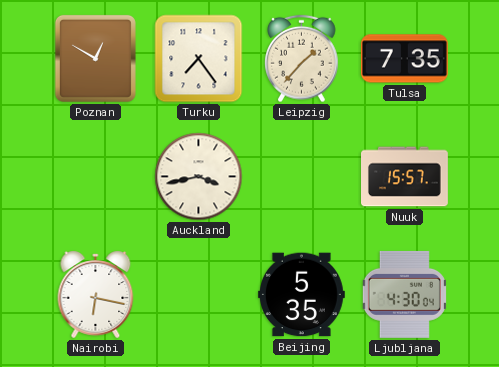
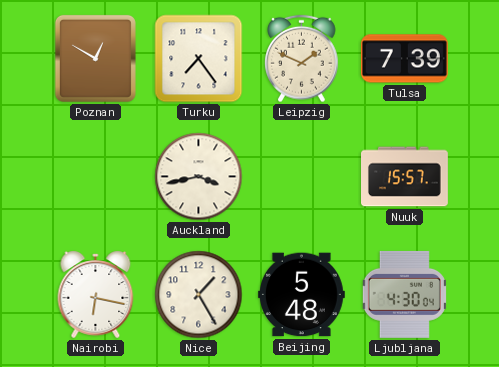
Leipzig: 1:37 -> 1:49
Tulsa: 7:35 -> 7:39
Nice: none -> 1:25
Beijing: 5:35 -> 5:48
